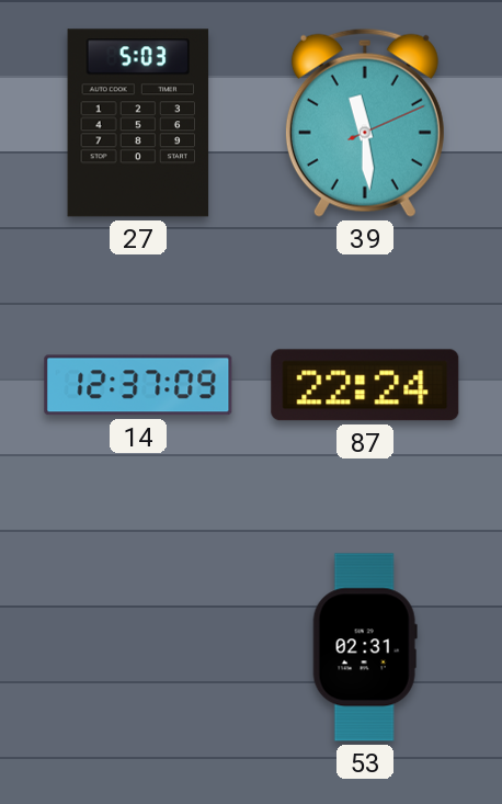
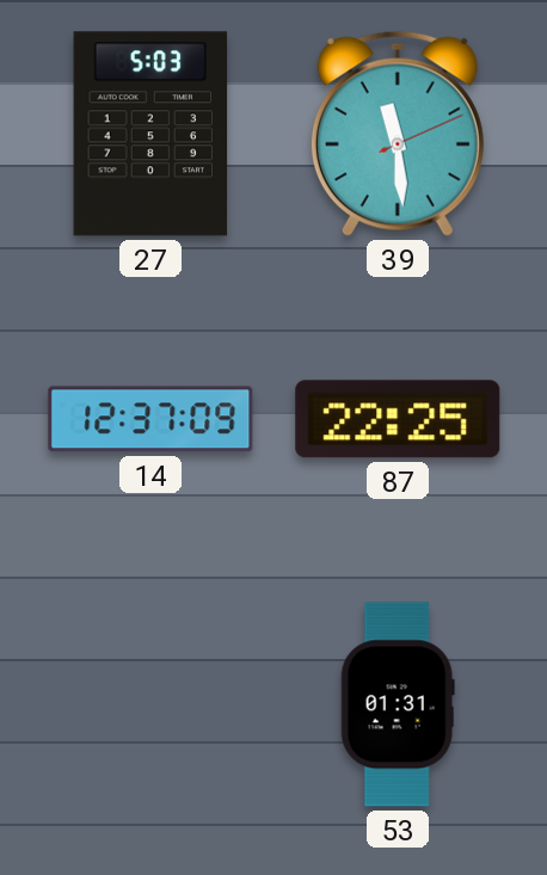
87: 22:24 -> 22:25
53: 02:31 -> 01:31
